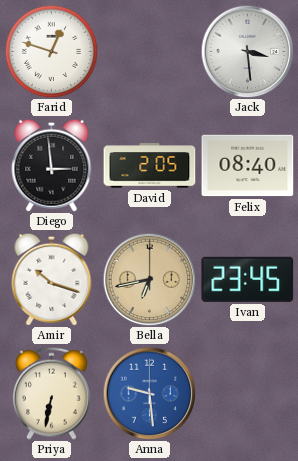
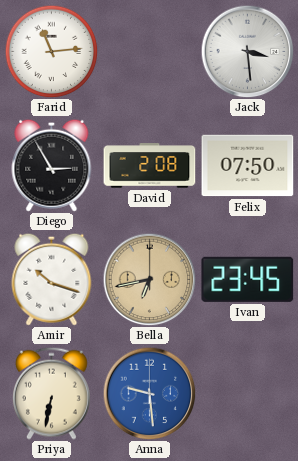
Farid: 12:48 -> 11:14
Diego: 2:59 -> 2:55
David: 2:05 -> 2:08
Felix: 08:40 -> 07:50
